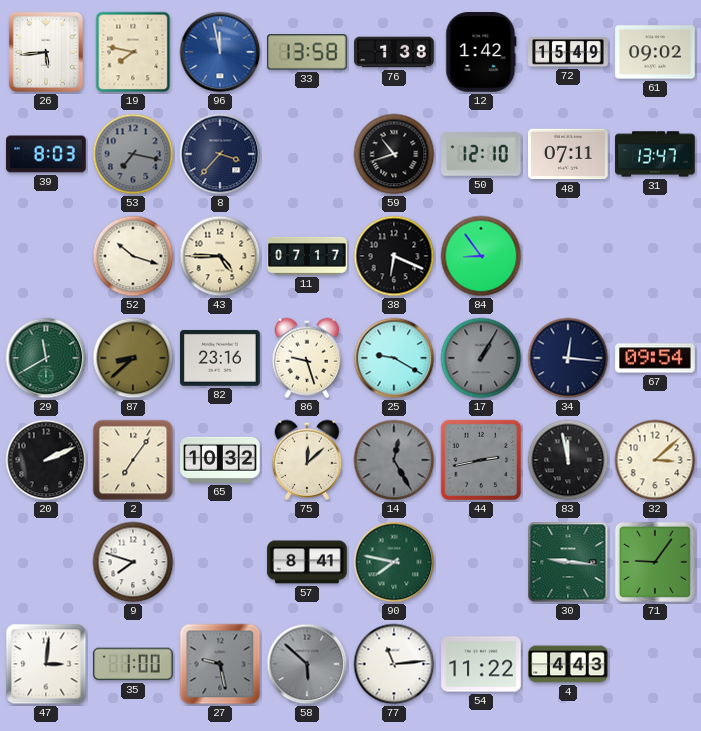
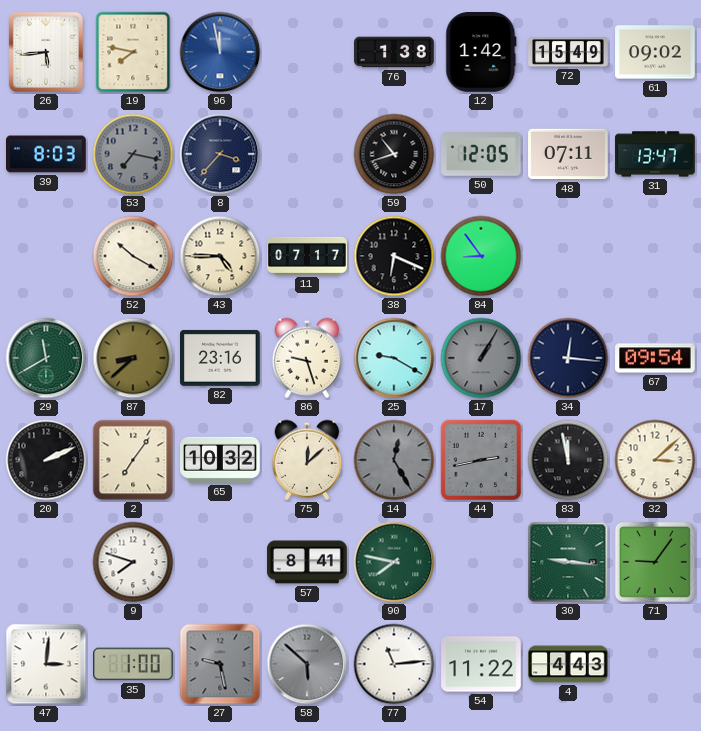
33: 13:58 -> none
50: 12:10 -> 12:05
52: 10:18 -> 10:20
